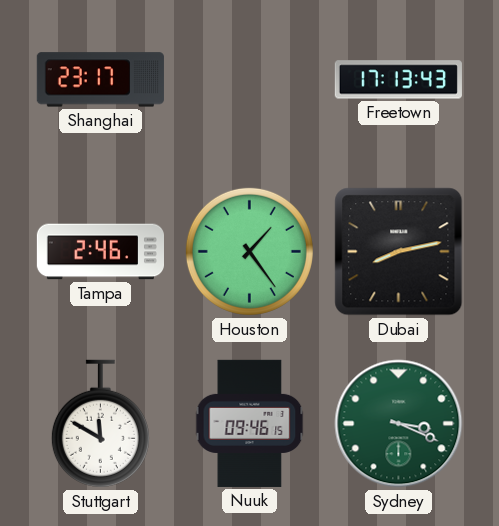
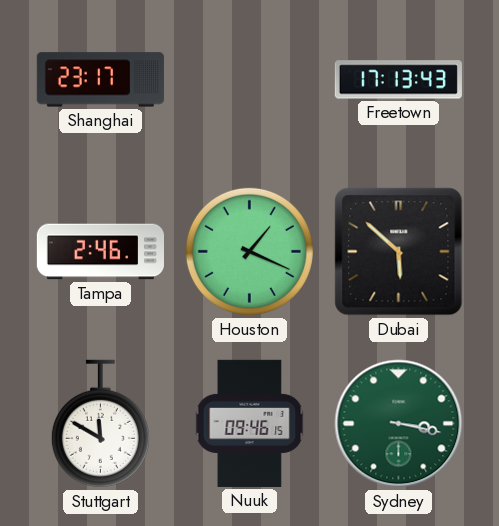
Houston: 1:24 -> 1:19
Dubai: 8:13 -> 5:52
Sydney: 3:19 -> 3:17
